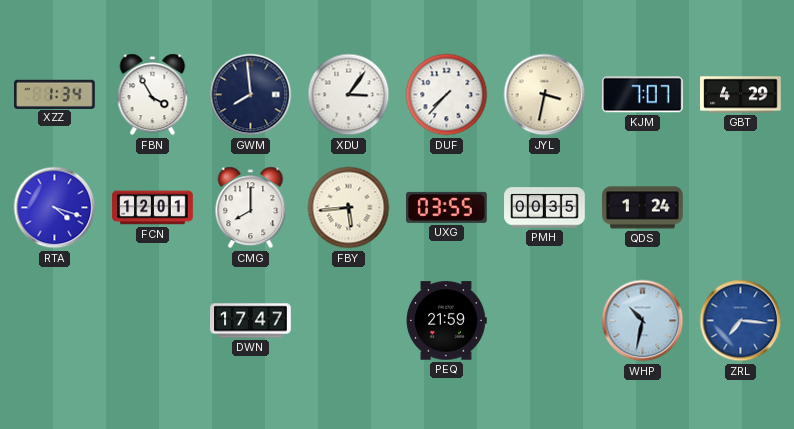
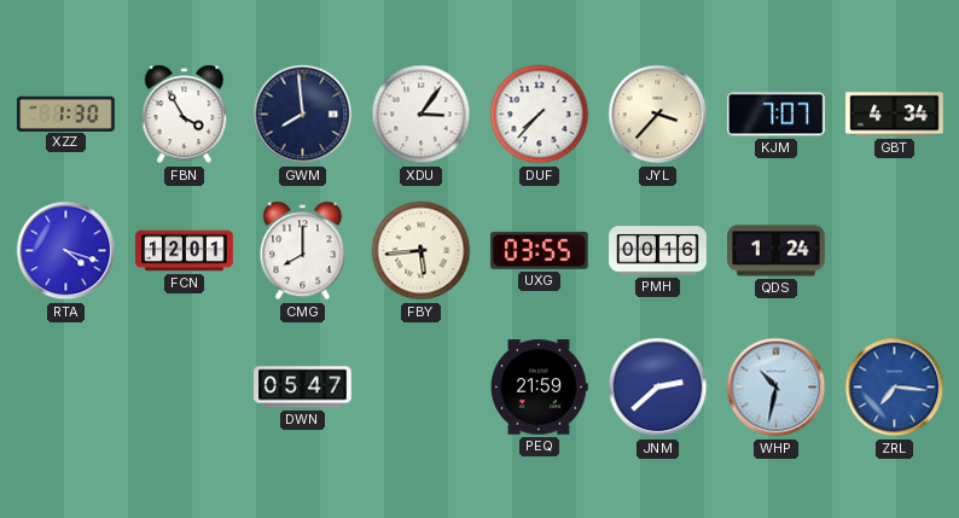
XZZ: 1:34 -> 1:30
JYL: 3:32 -> 3:37
GBT: 4:29 -> 4:34
PMH: 00:35 -> 00:16
DWN: 17:47 -> 05:47
JNM: none -> 2:38
